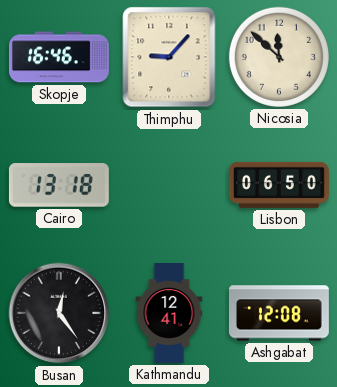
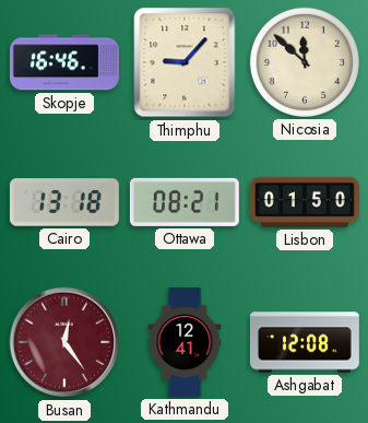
Ottawa: none -> 08:21
Lisbon: 06:50 -> 01:50
Busan dial: black -> burgundy
